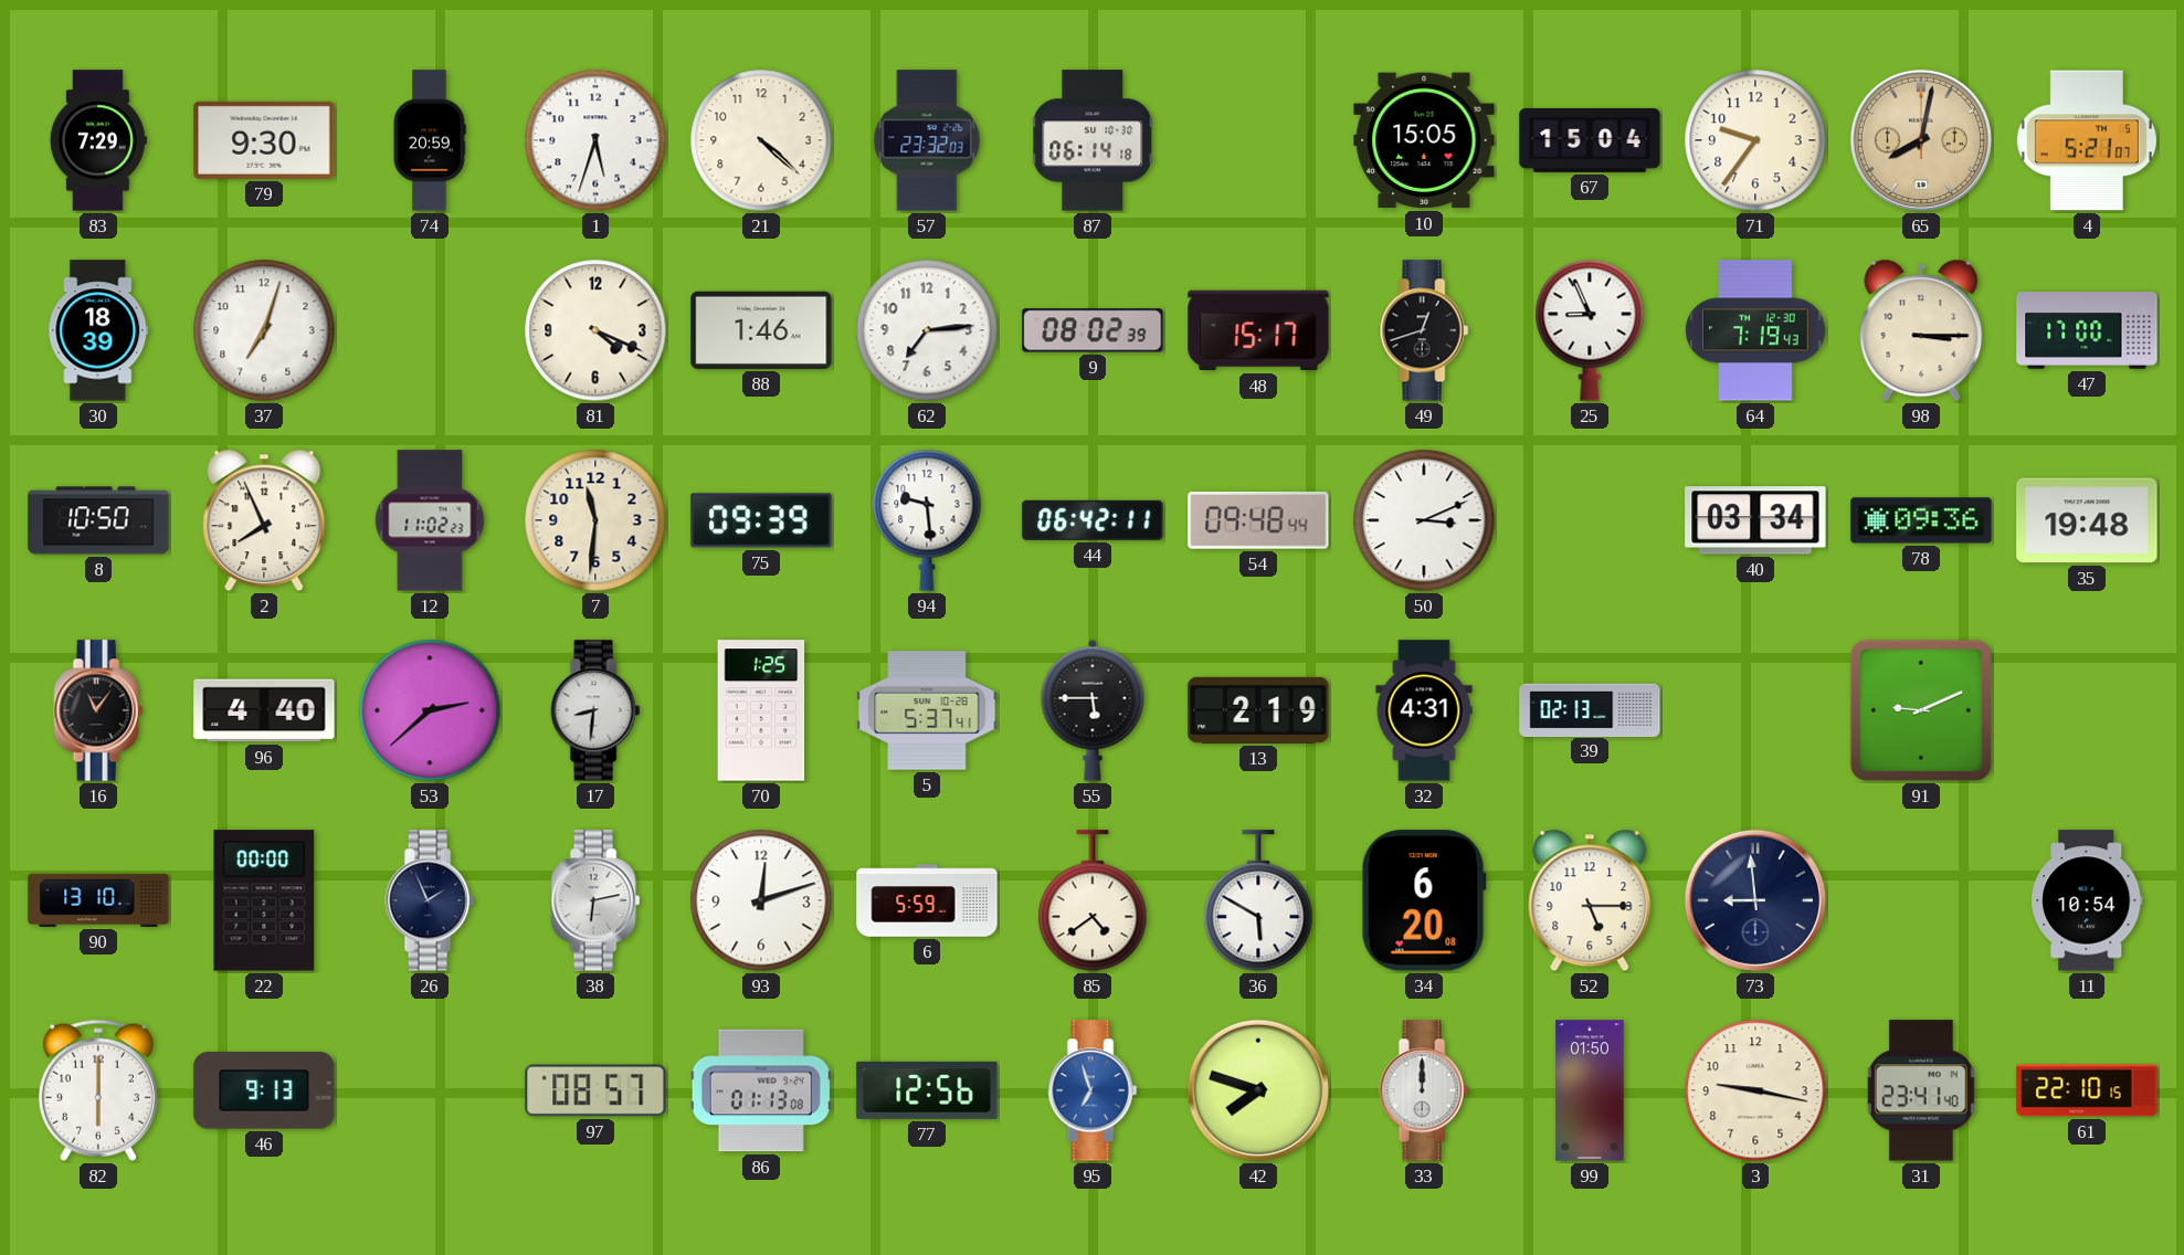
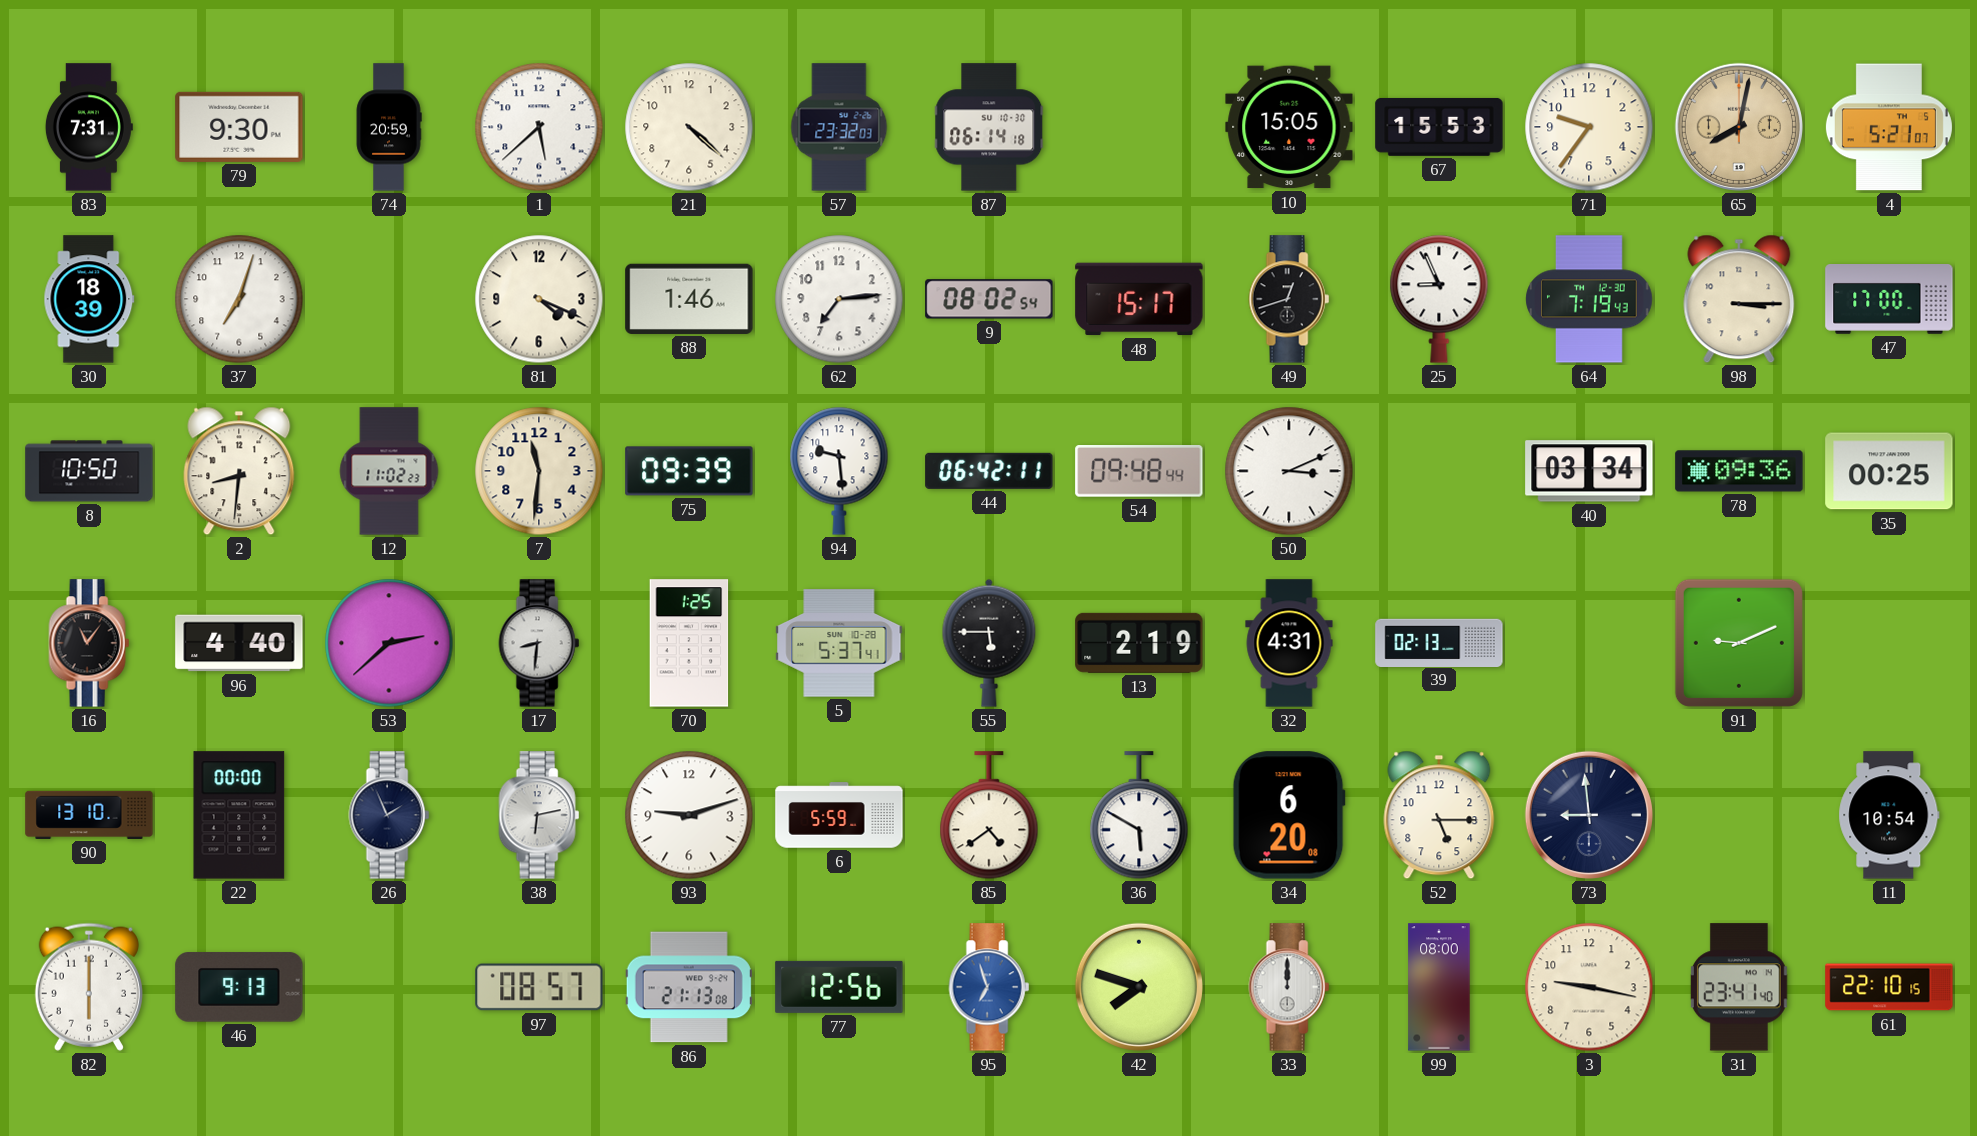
83: 7:29 -> 7:31
1: 5:33 -> 5:38
67: 15:04 -> 15:53
9: 08:02:39 -> 08:02:54
2: 7:56 -> 8:31
35: 19:48 -> 00:25
93: 12:12 -> 9:12
86: 01:13 -> 21:13
99: 01:50 -> 08:00
